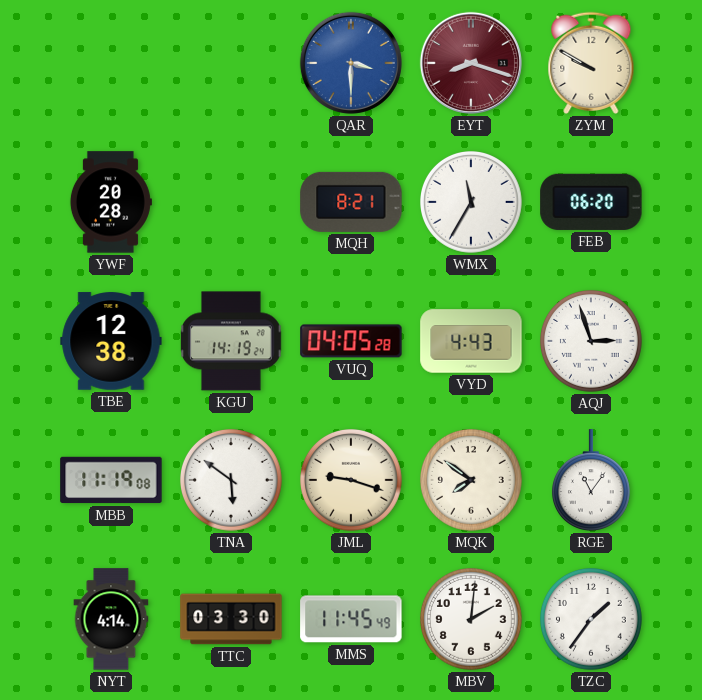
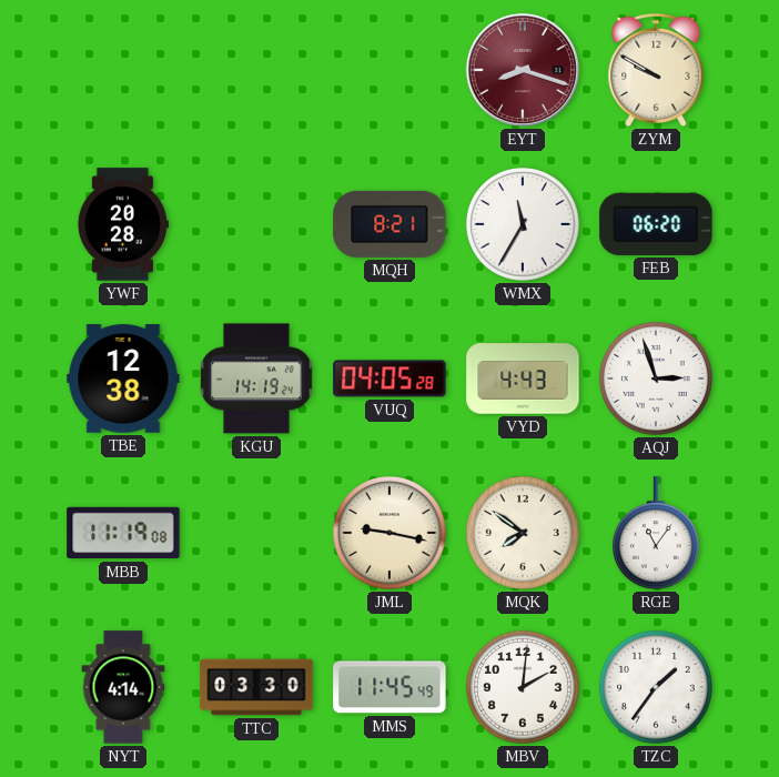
QAR: 3:30 -> none
TNA: 5:51 -> none
JML: 9:18 -> 9:17
